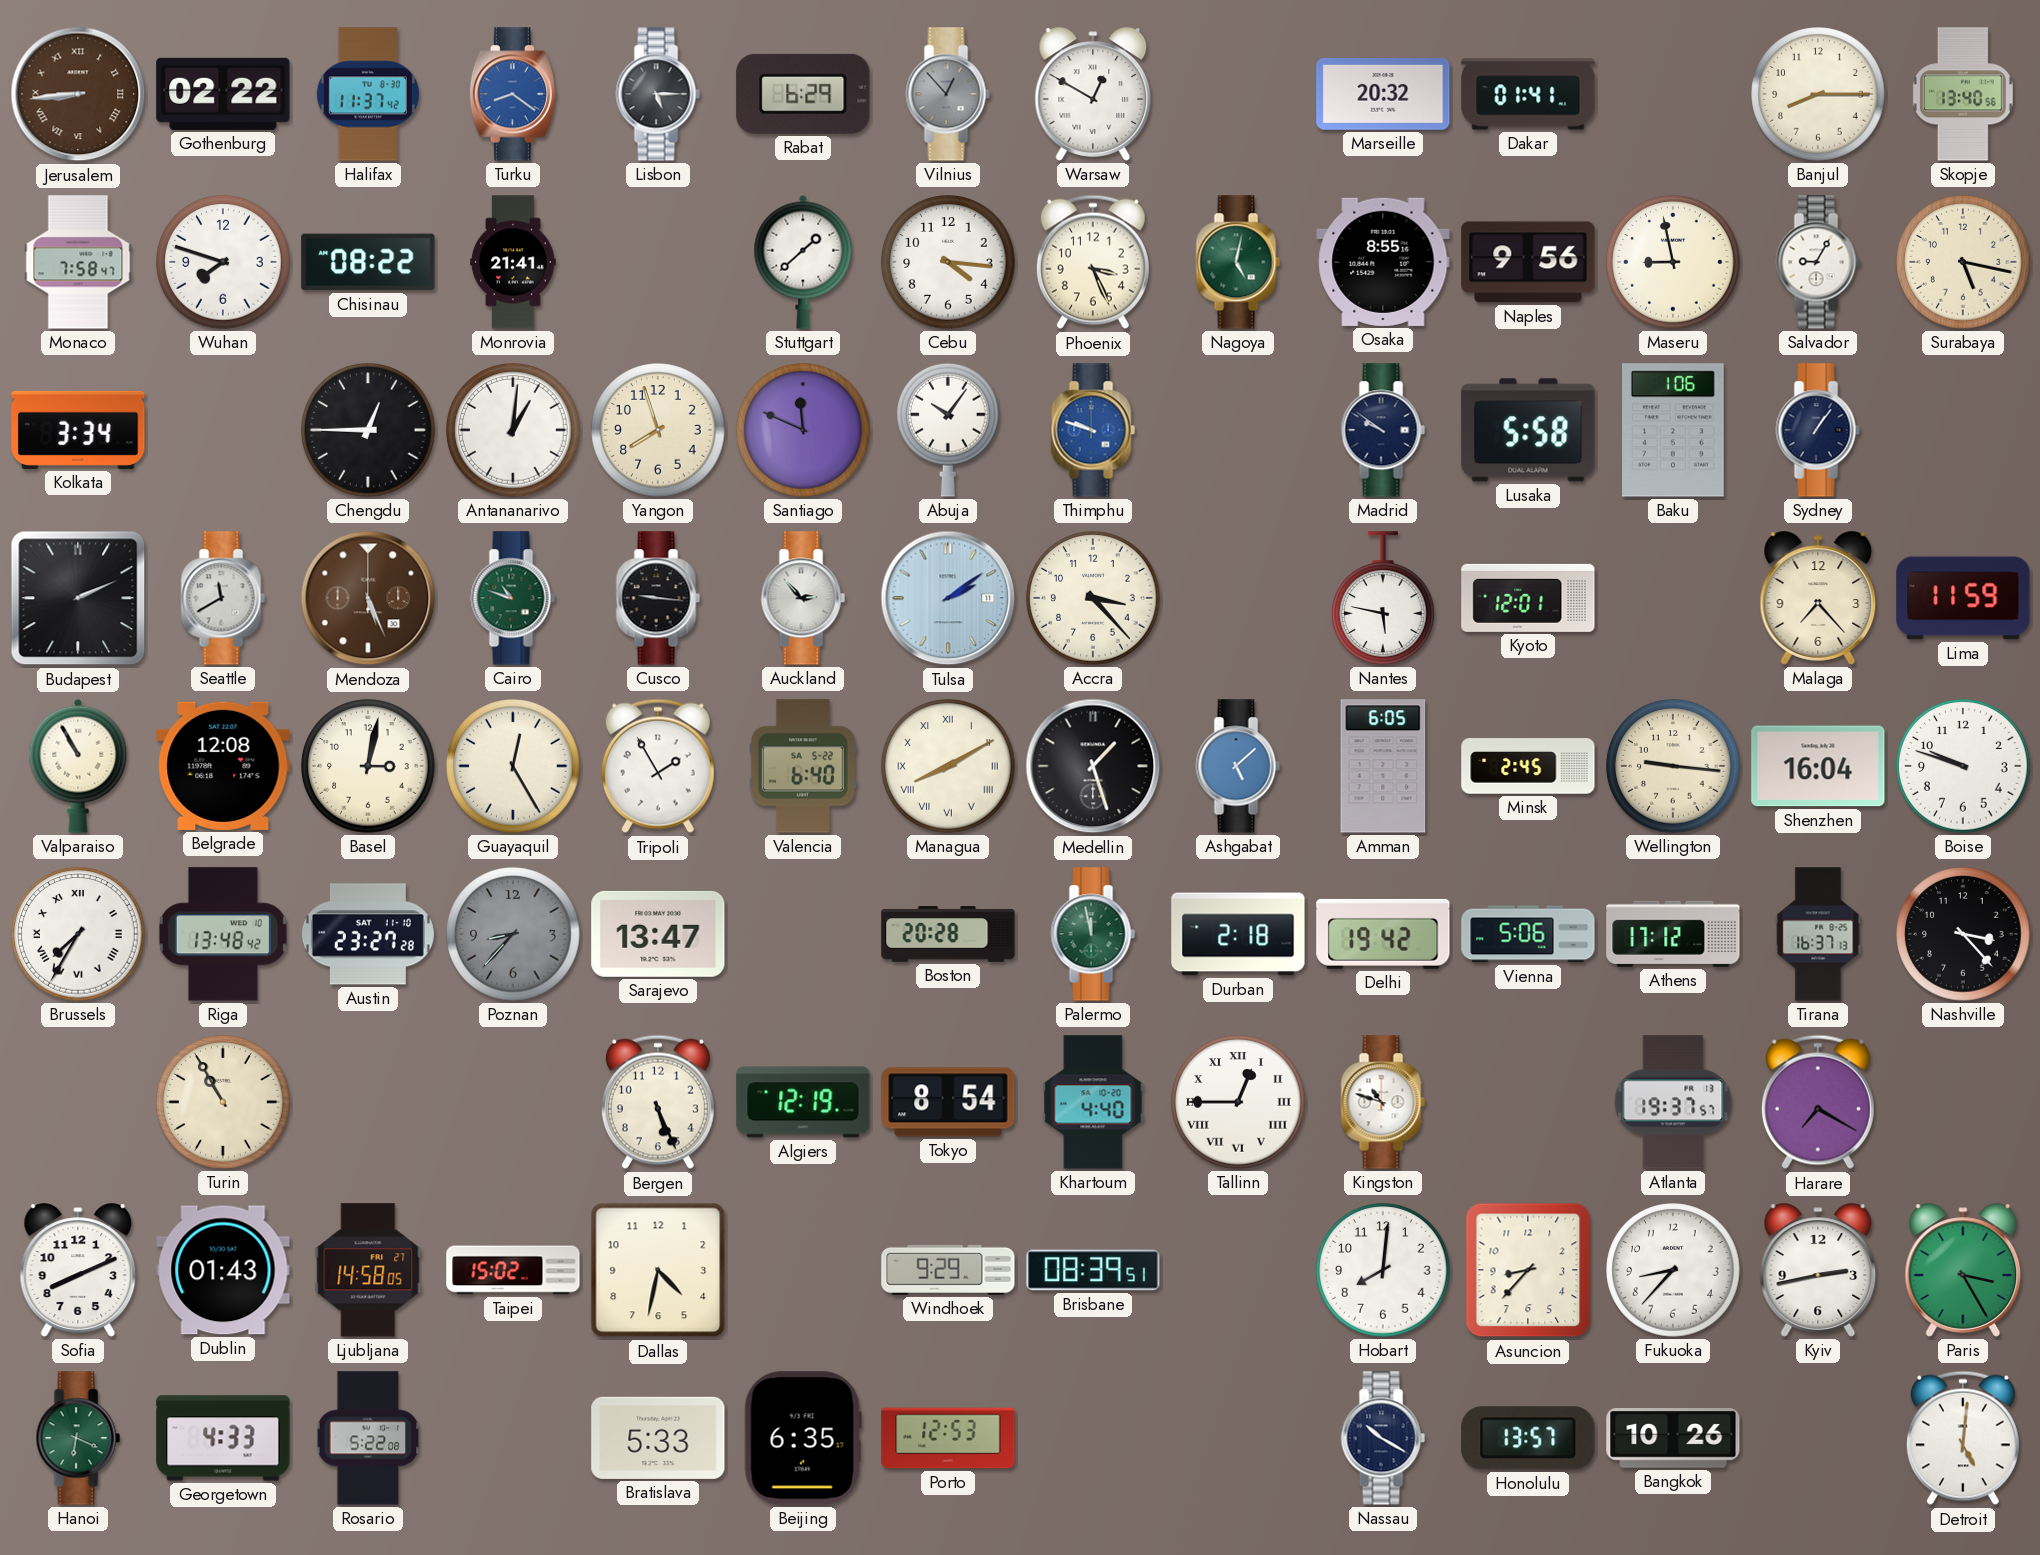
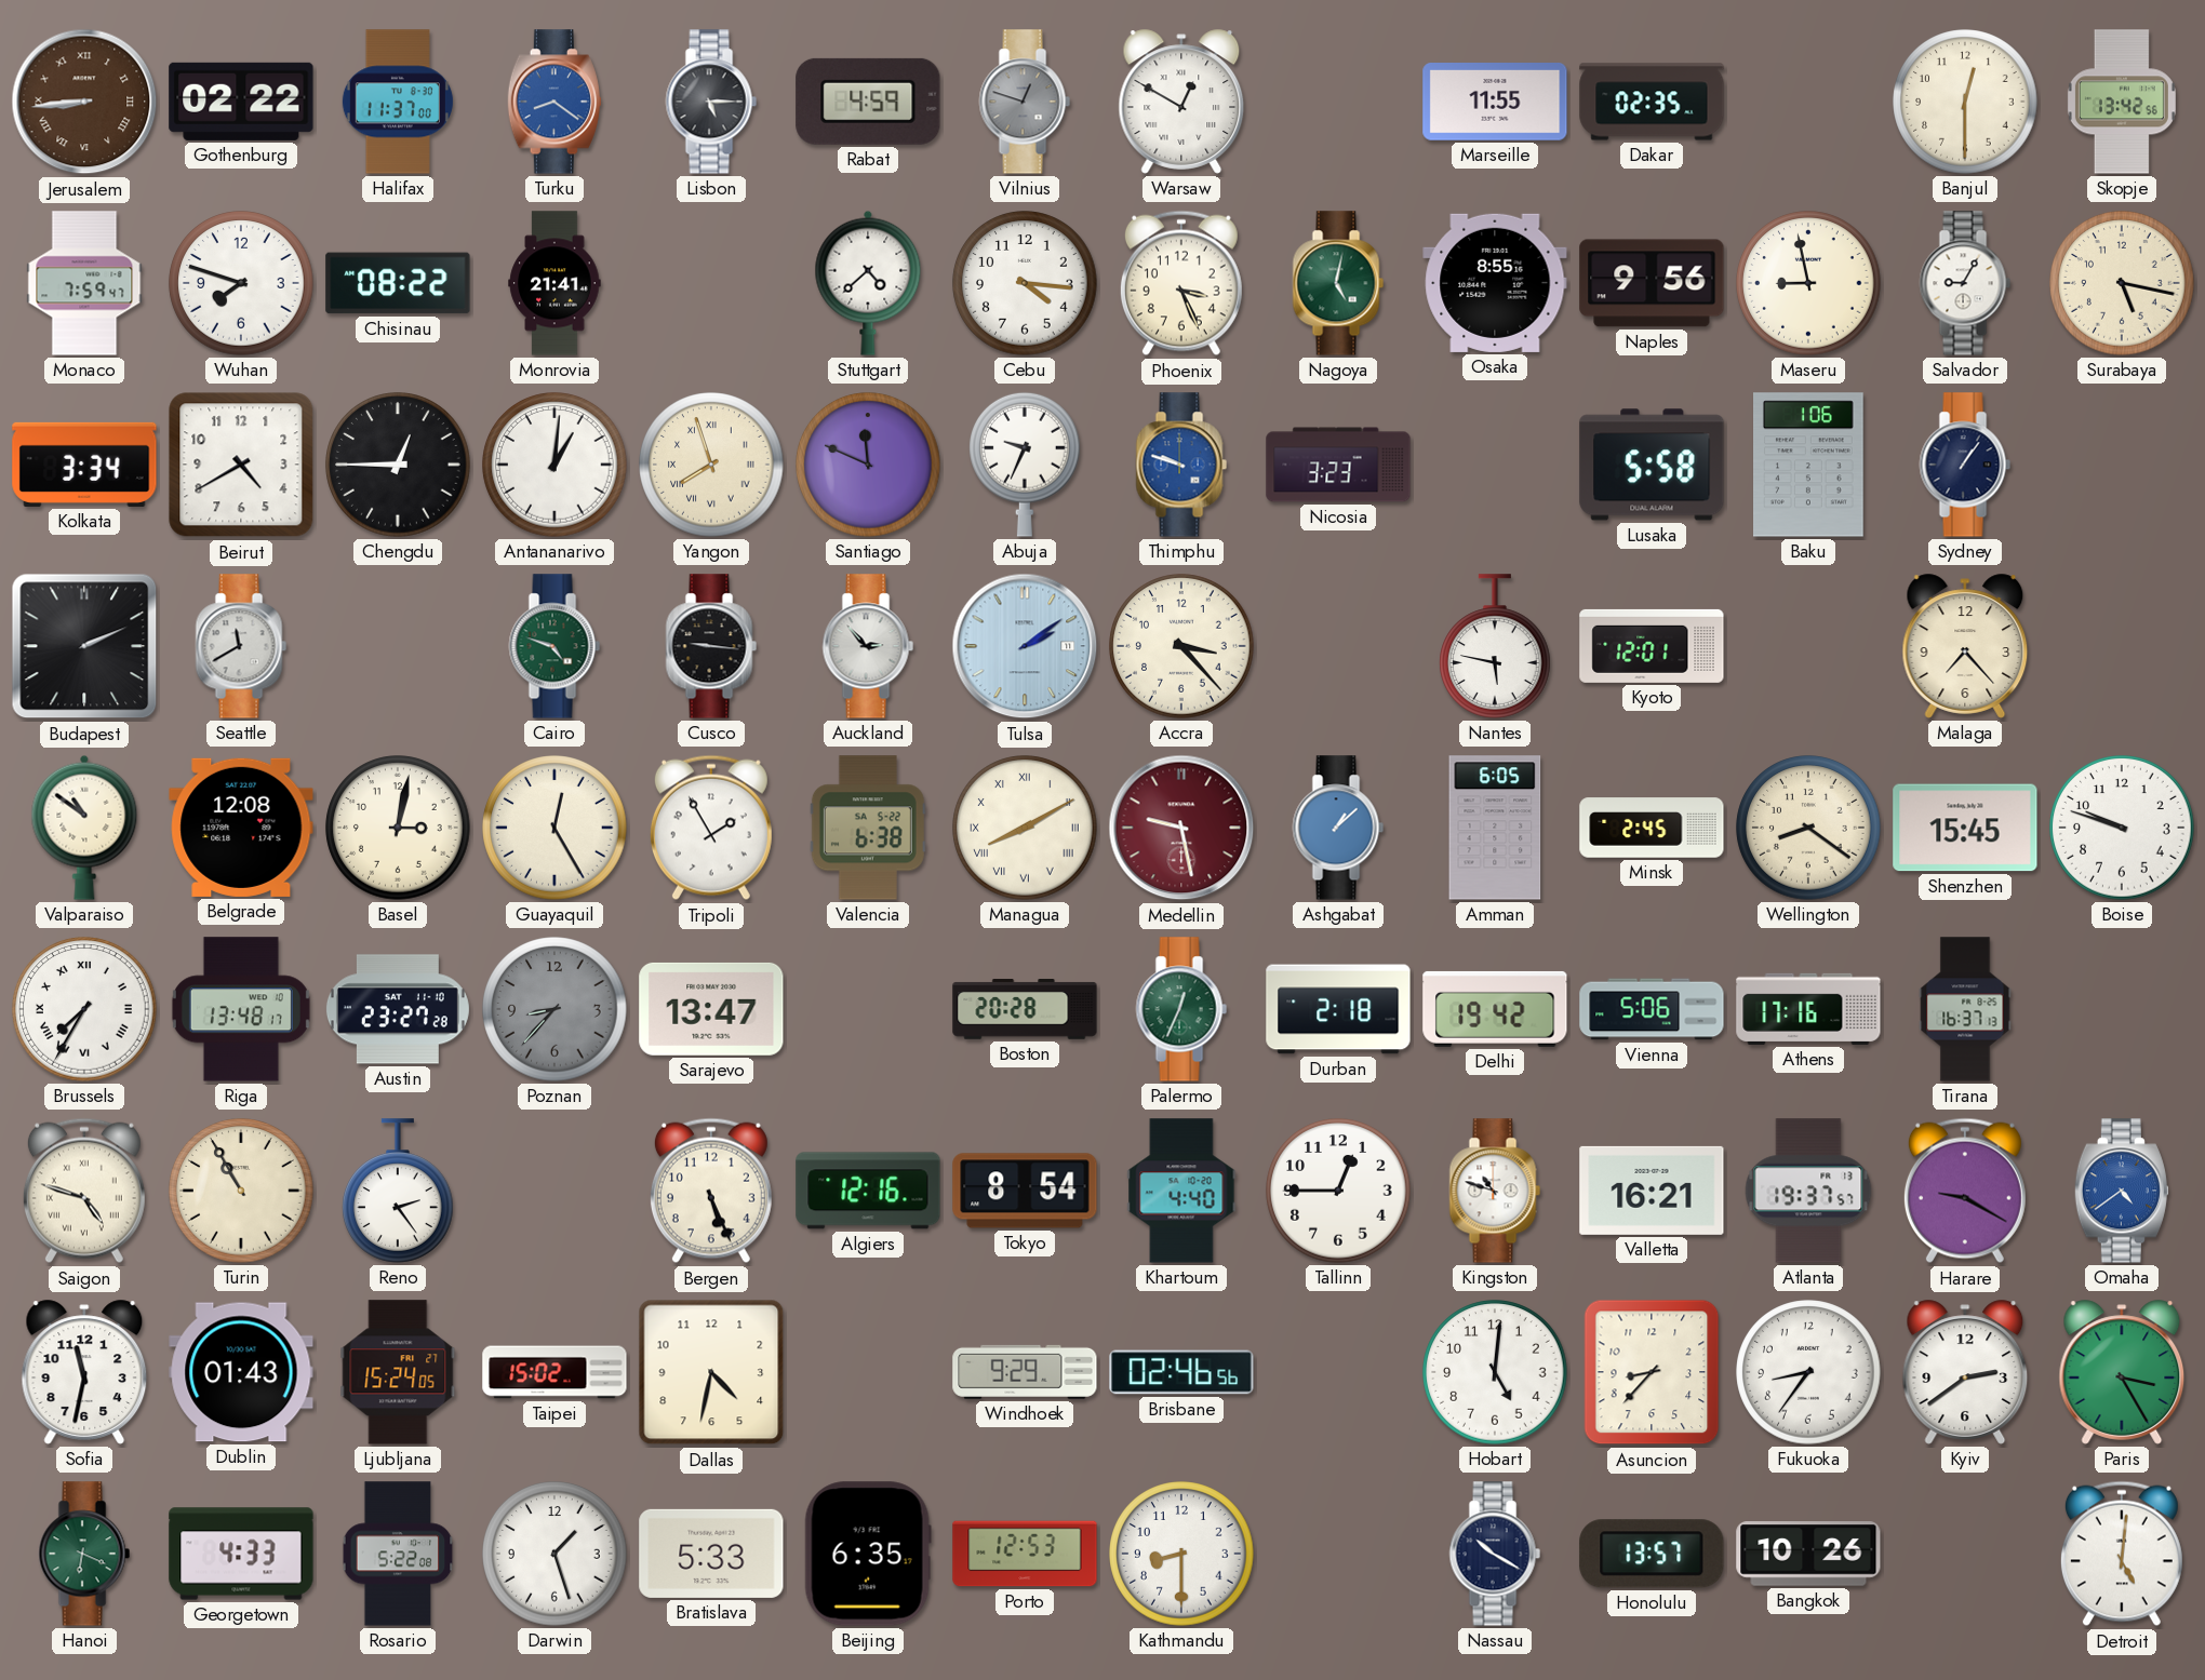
Halifax: 11:37:42 -> 11:37:00
Rabat: 6:29 -> 4:59
Vilnius: 12:53 -> 12:48
Marseille: 20:32 -> 11:55
Dakar: 01:41 -> 02:35
Banjul: 8:15 -> 12:30
Skopje: 13:40 -> 13:42
Monaco: 7:58 -> 7:59
Stuttgart: 1:38 -> 4:38
Beirut: none -> 4:40
Yangon numerals: Arabic -> Roman
Abuja: 10:06 -> 9:34
Nicosia: none -> 3:23
Madrid: 9:51 -> none
Mendoza: 5:26 -> none
Cairo: 10:48 -> 4:48
Lima: 11:59 -> none
Valparaiso: 10:55 -> 10:51
Valencia: 6:40 -> 6:38
Medellin: 1:27 -> 9:28
Medellin dial: black -> burgundy
Ashgabat: 5:08 -> 1:08
Wellington: 9:16 -> 8:21
Shenzhen: 16:04 -> 15:45
Riga: 13:48:42 -> 13:48:17
Palermo: 11:58 -> 12:34
Athens: 17:12 -> 17:16
Nashville: 3:23 -> none
Saigon: none -> 4:48
Reno: none -> 2:24
Algiers: 12:19 -> 12:16
Tallinn numerals: Roman -> Arabic
Valletta: none -> 16:21
Harare: 7:20 -> 9:20
Omaha: none -> 4:39
Sofia: 8:11 -> 11:32
Ljubljana: 14:58 -> 15:24
Brisbane: 08:39 -> 02:46
Hobart: 8:01 -> 5:01
Fukuoka: 8:37 -> 8:36
Kyiv: 2:43 -> 2:39
Darwin: none -> 1:27
Kathmandu: none -> 8:30
